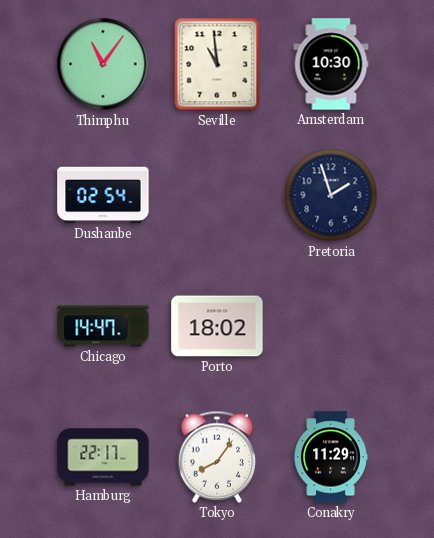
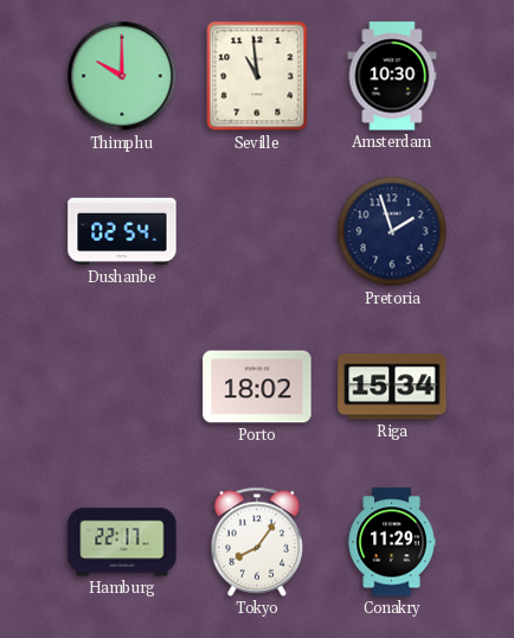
Thimphu: 11:06 -> 10:00
Chicago: 14:47 -> none
Riga: none -> 15:34
